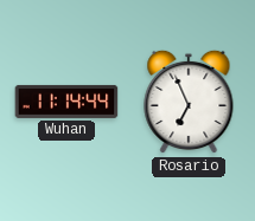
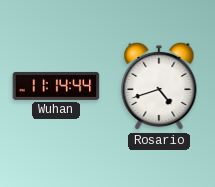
Rosario: 6:56 -> 4:42
